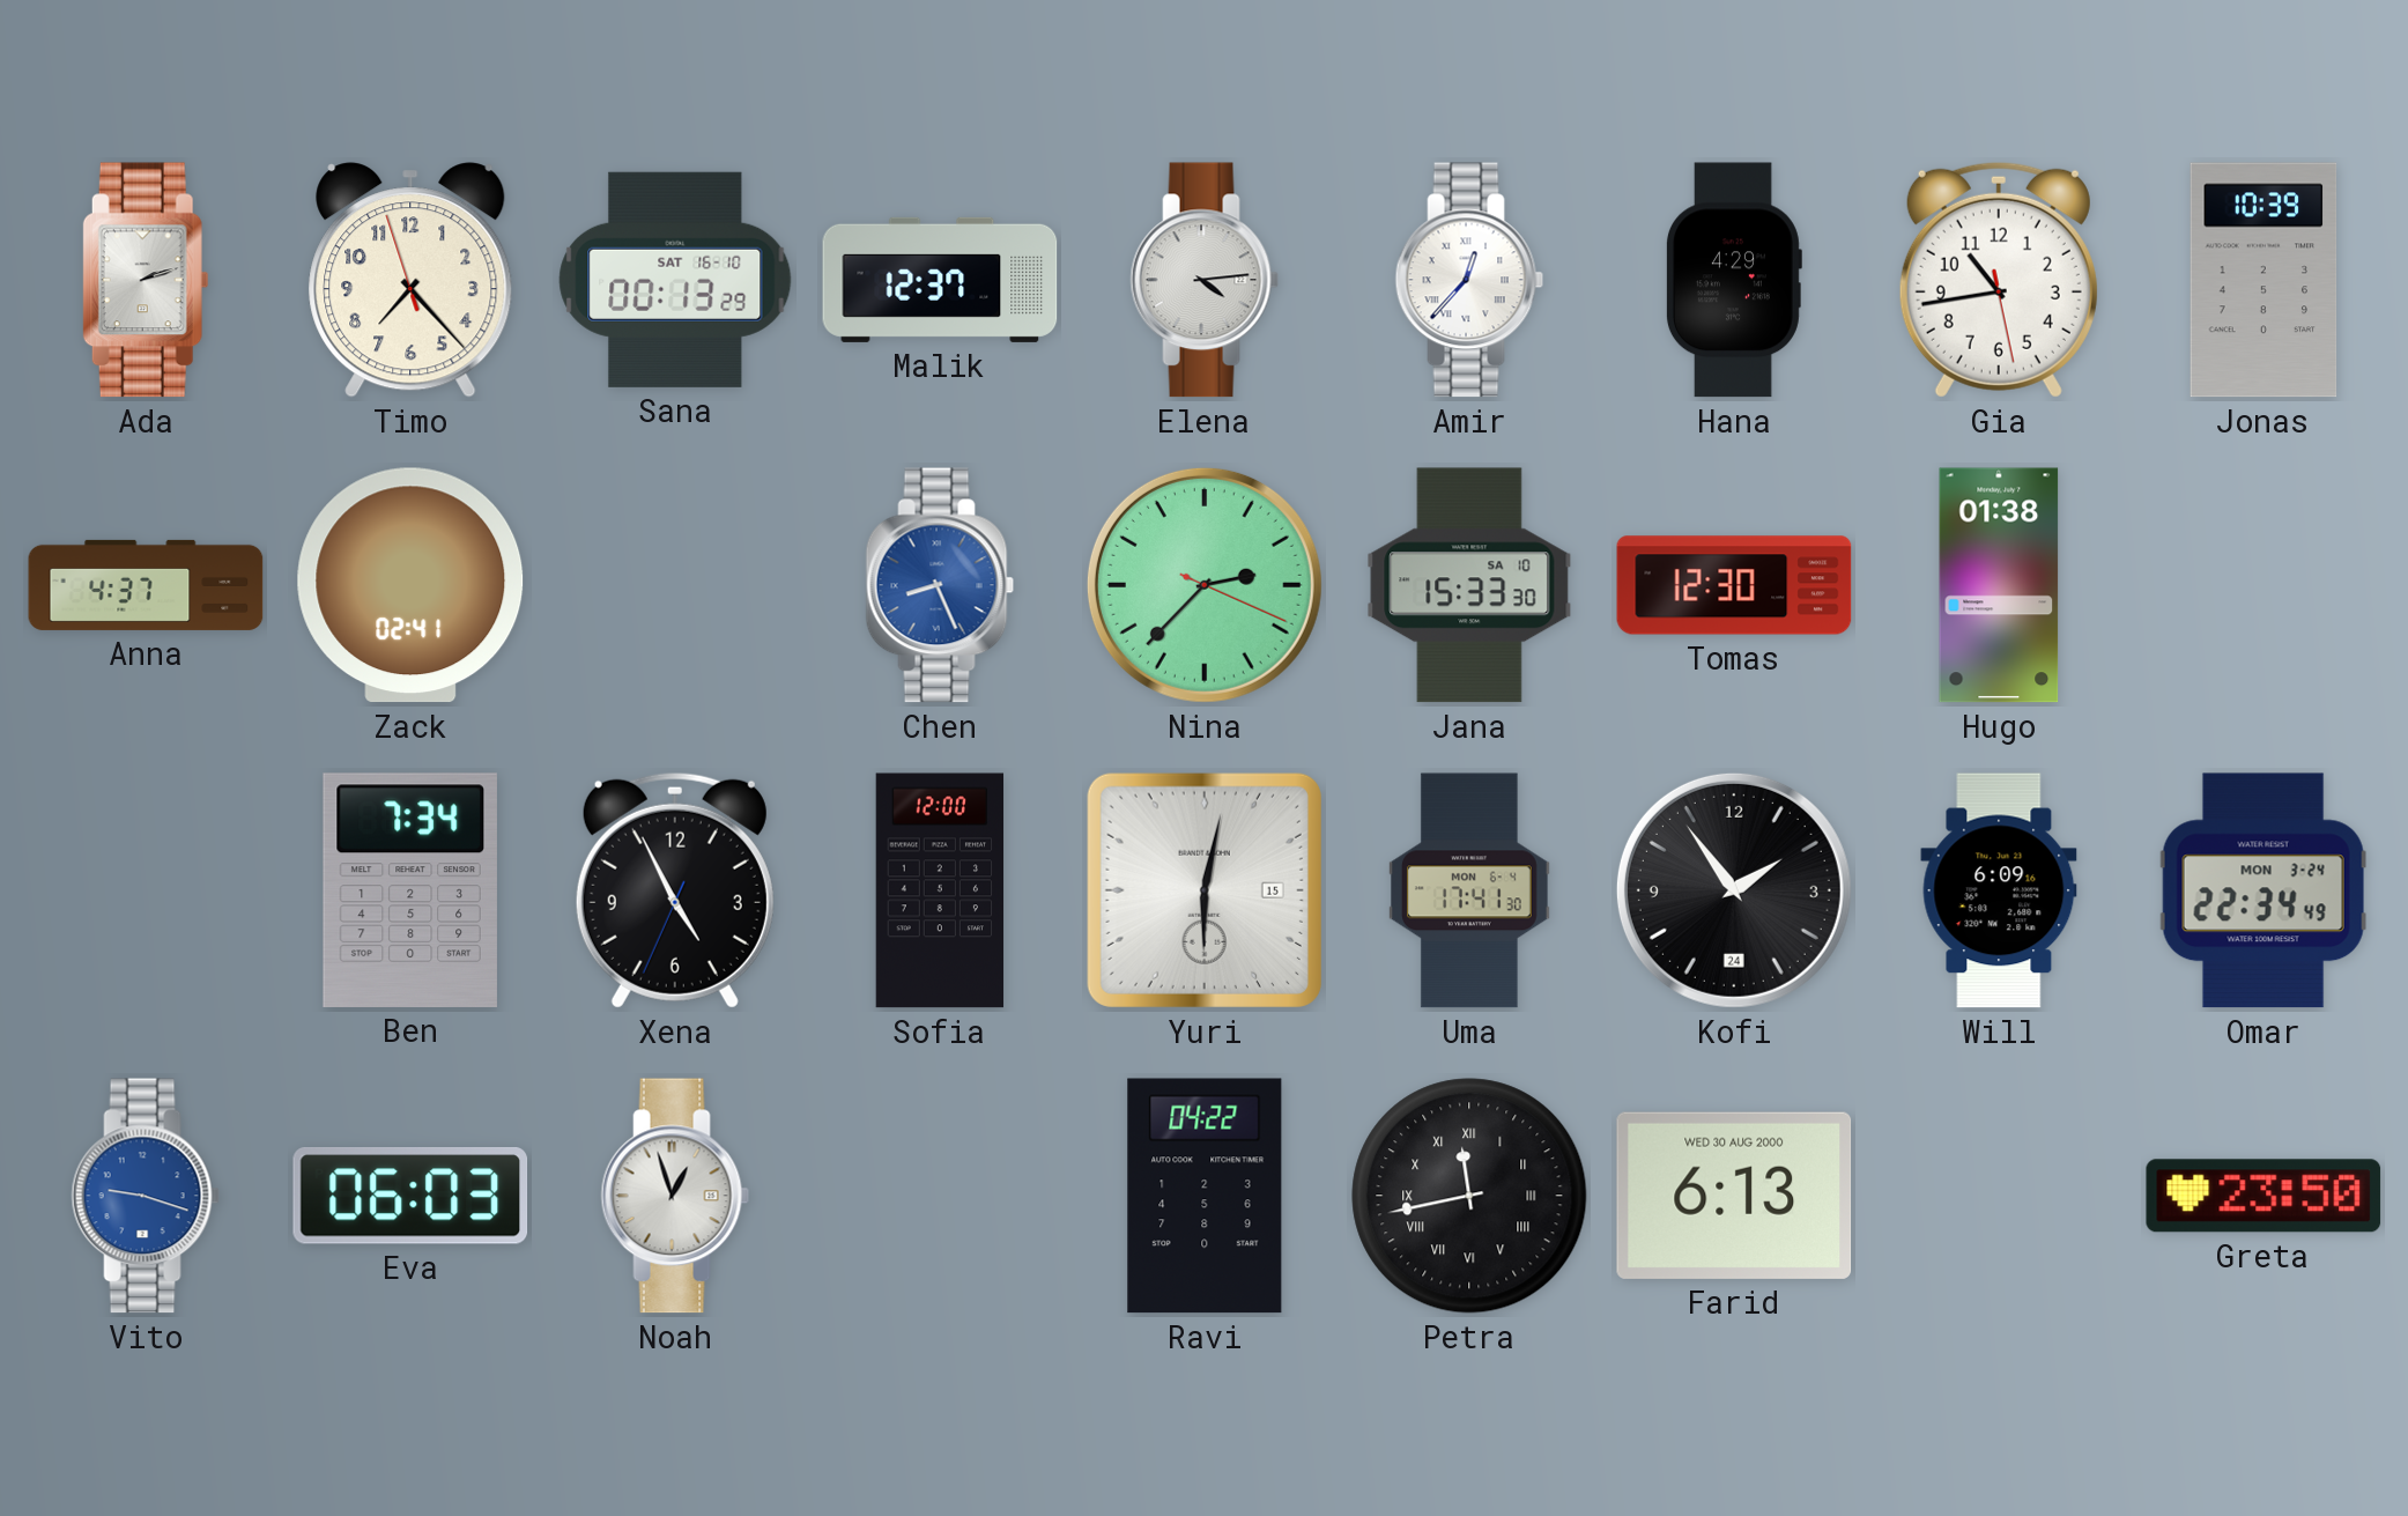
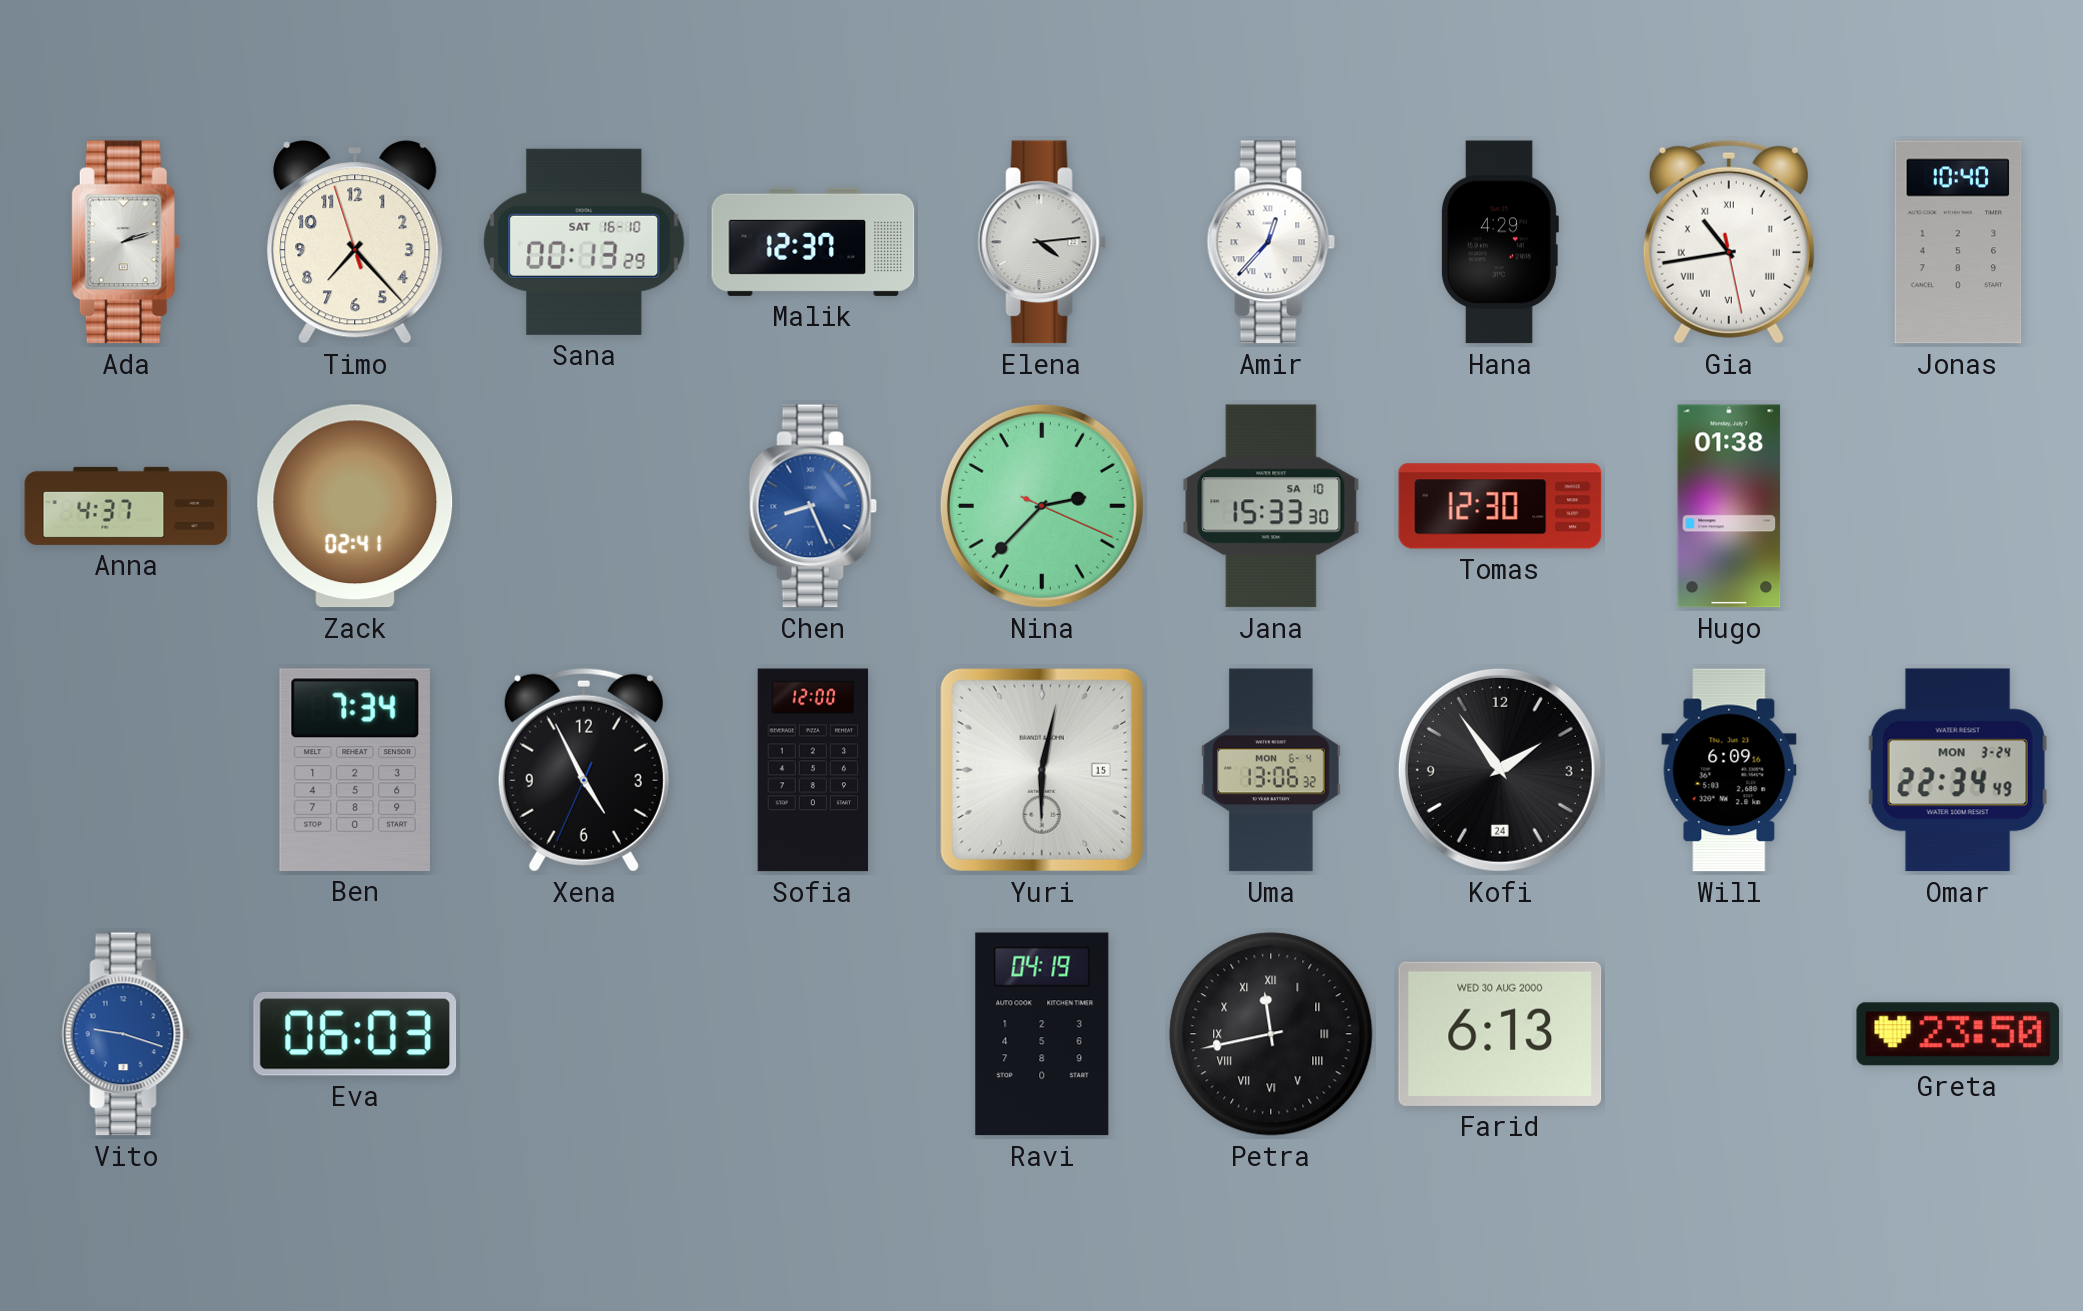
Gia numerals: Arabic -> Roman
Jonas: 10:39 -> 10:40
Uma: 17:41 -> 13:06
Noah: 12:57 -> none
Ravi: 04:22 -> 04:19
